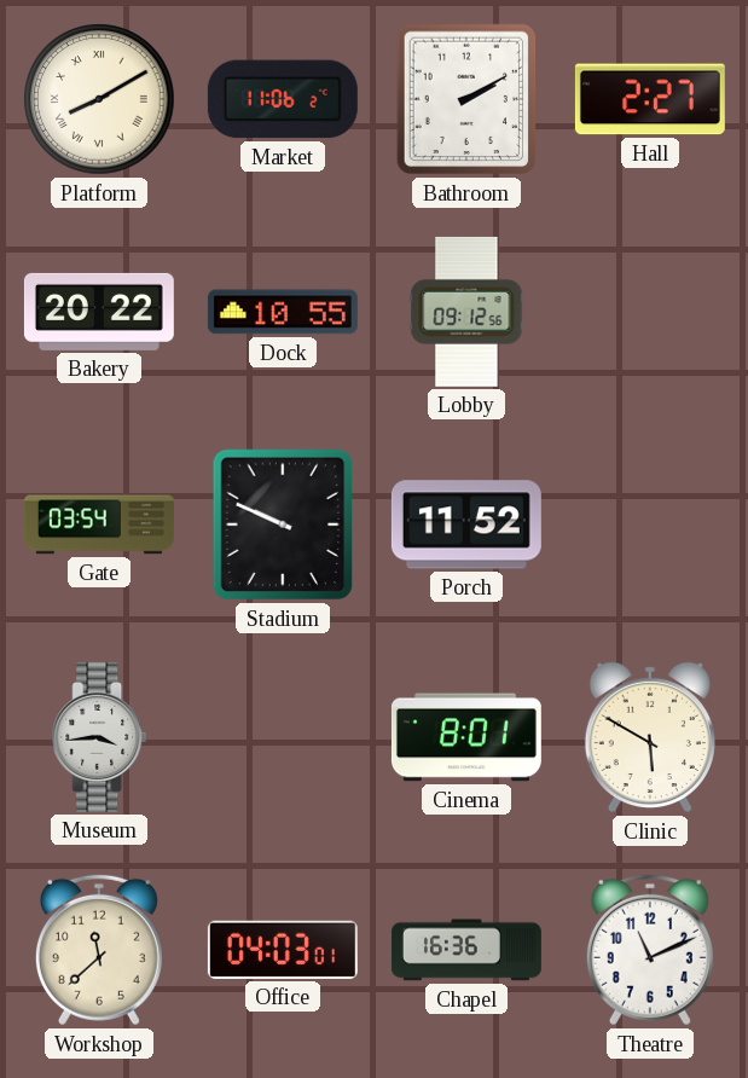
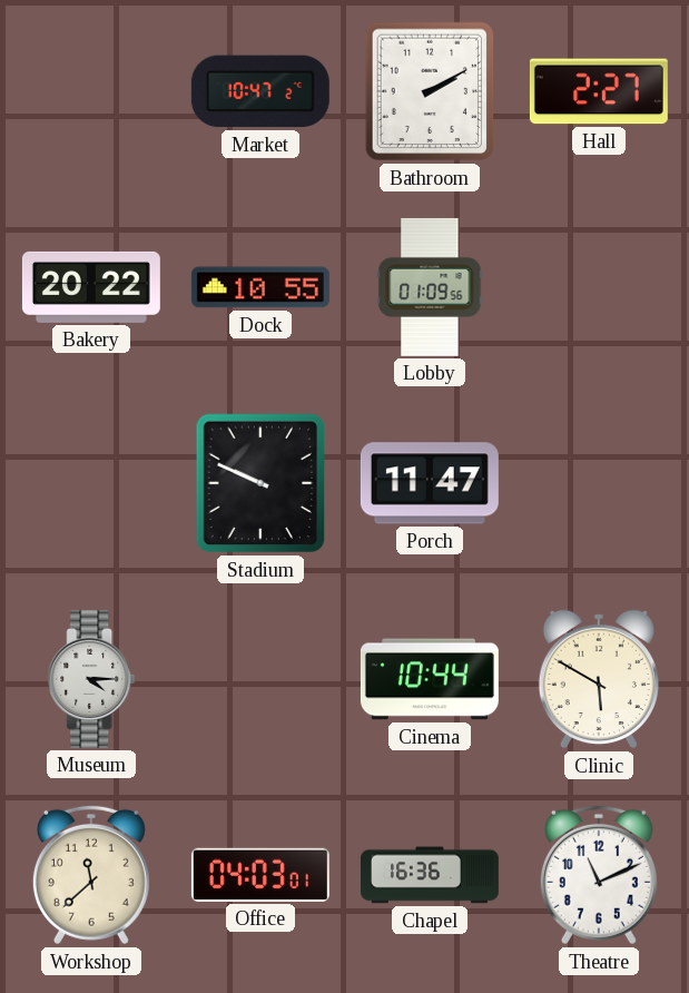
Platform: 8:10 -> none
Market: 11:06 -> 10:47
Lobby: 09:12 -> 01:09
Gate: 03:54 -> none
Porch: 11:52 -> 11:47
Museum: 3:44 -> 4:15
Cinema: 8:01 -> 10:44
